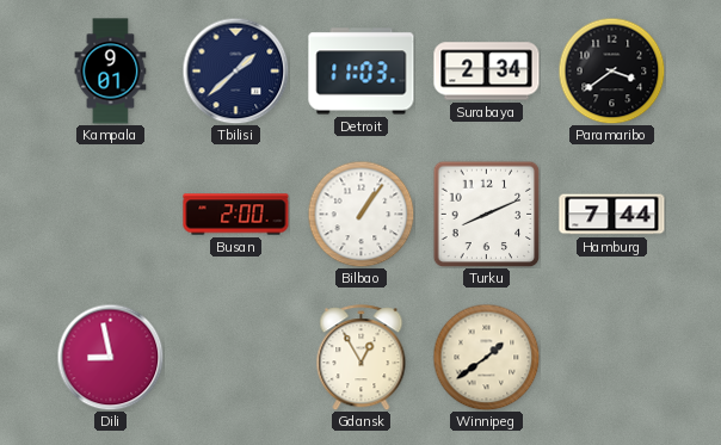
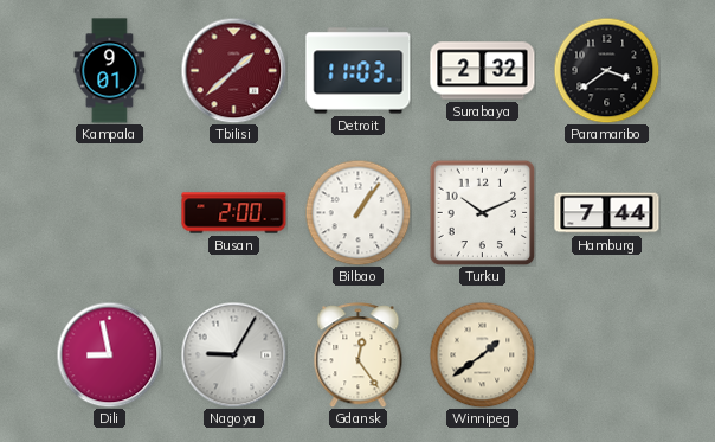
Tbilisi dial: navy -> burgundy
Surabaya: 2:34 -> 2:32
Turku: 8:11 -> 10:11
Nagoya: none -> 9:05
Gdansk: 12:55 -> 12:24
